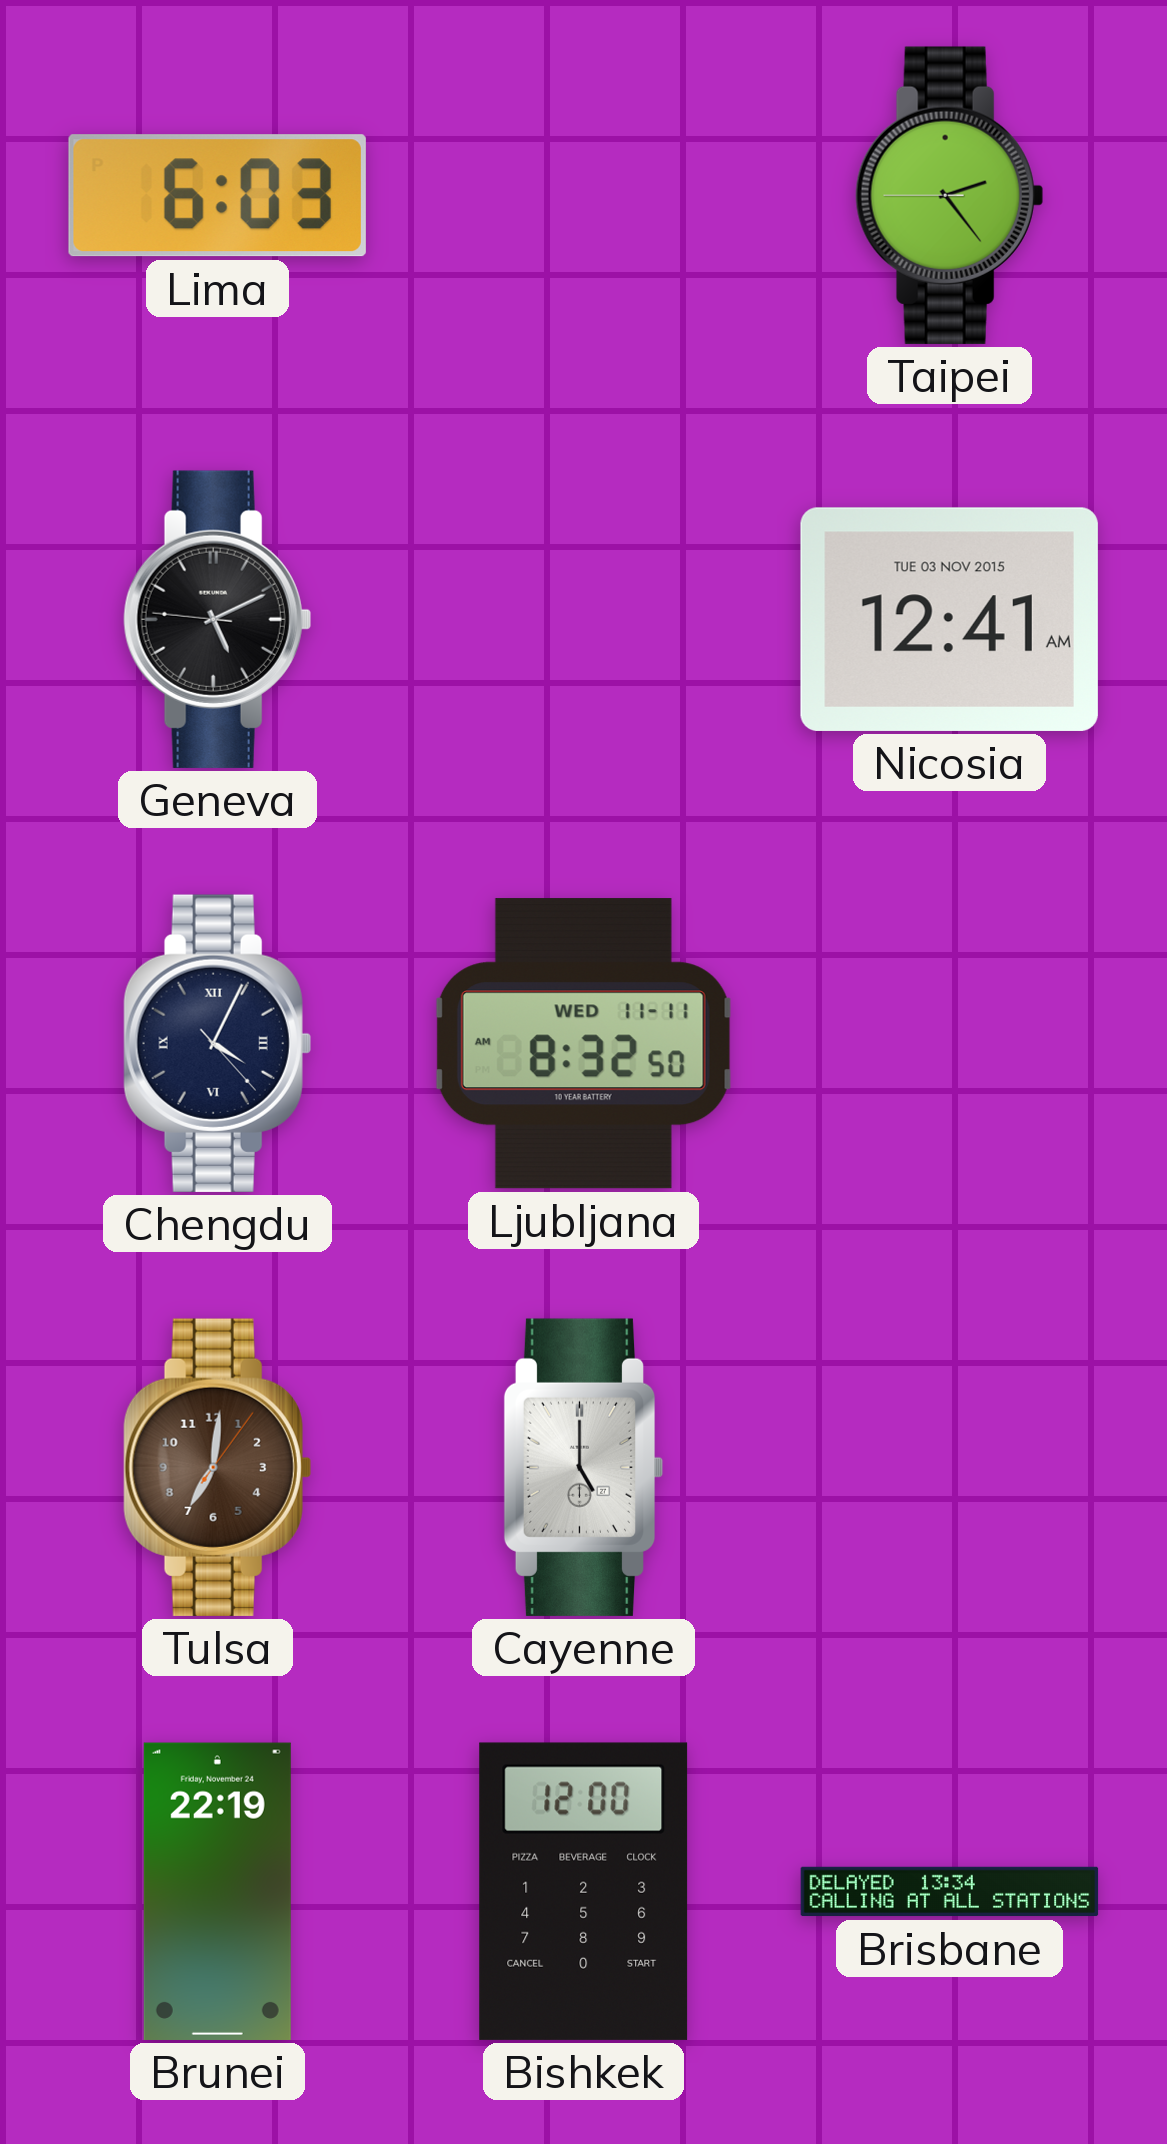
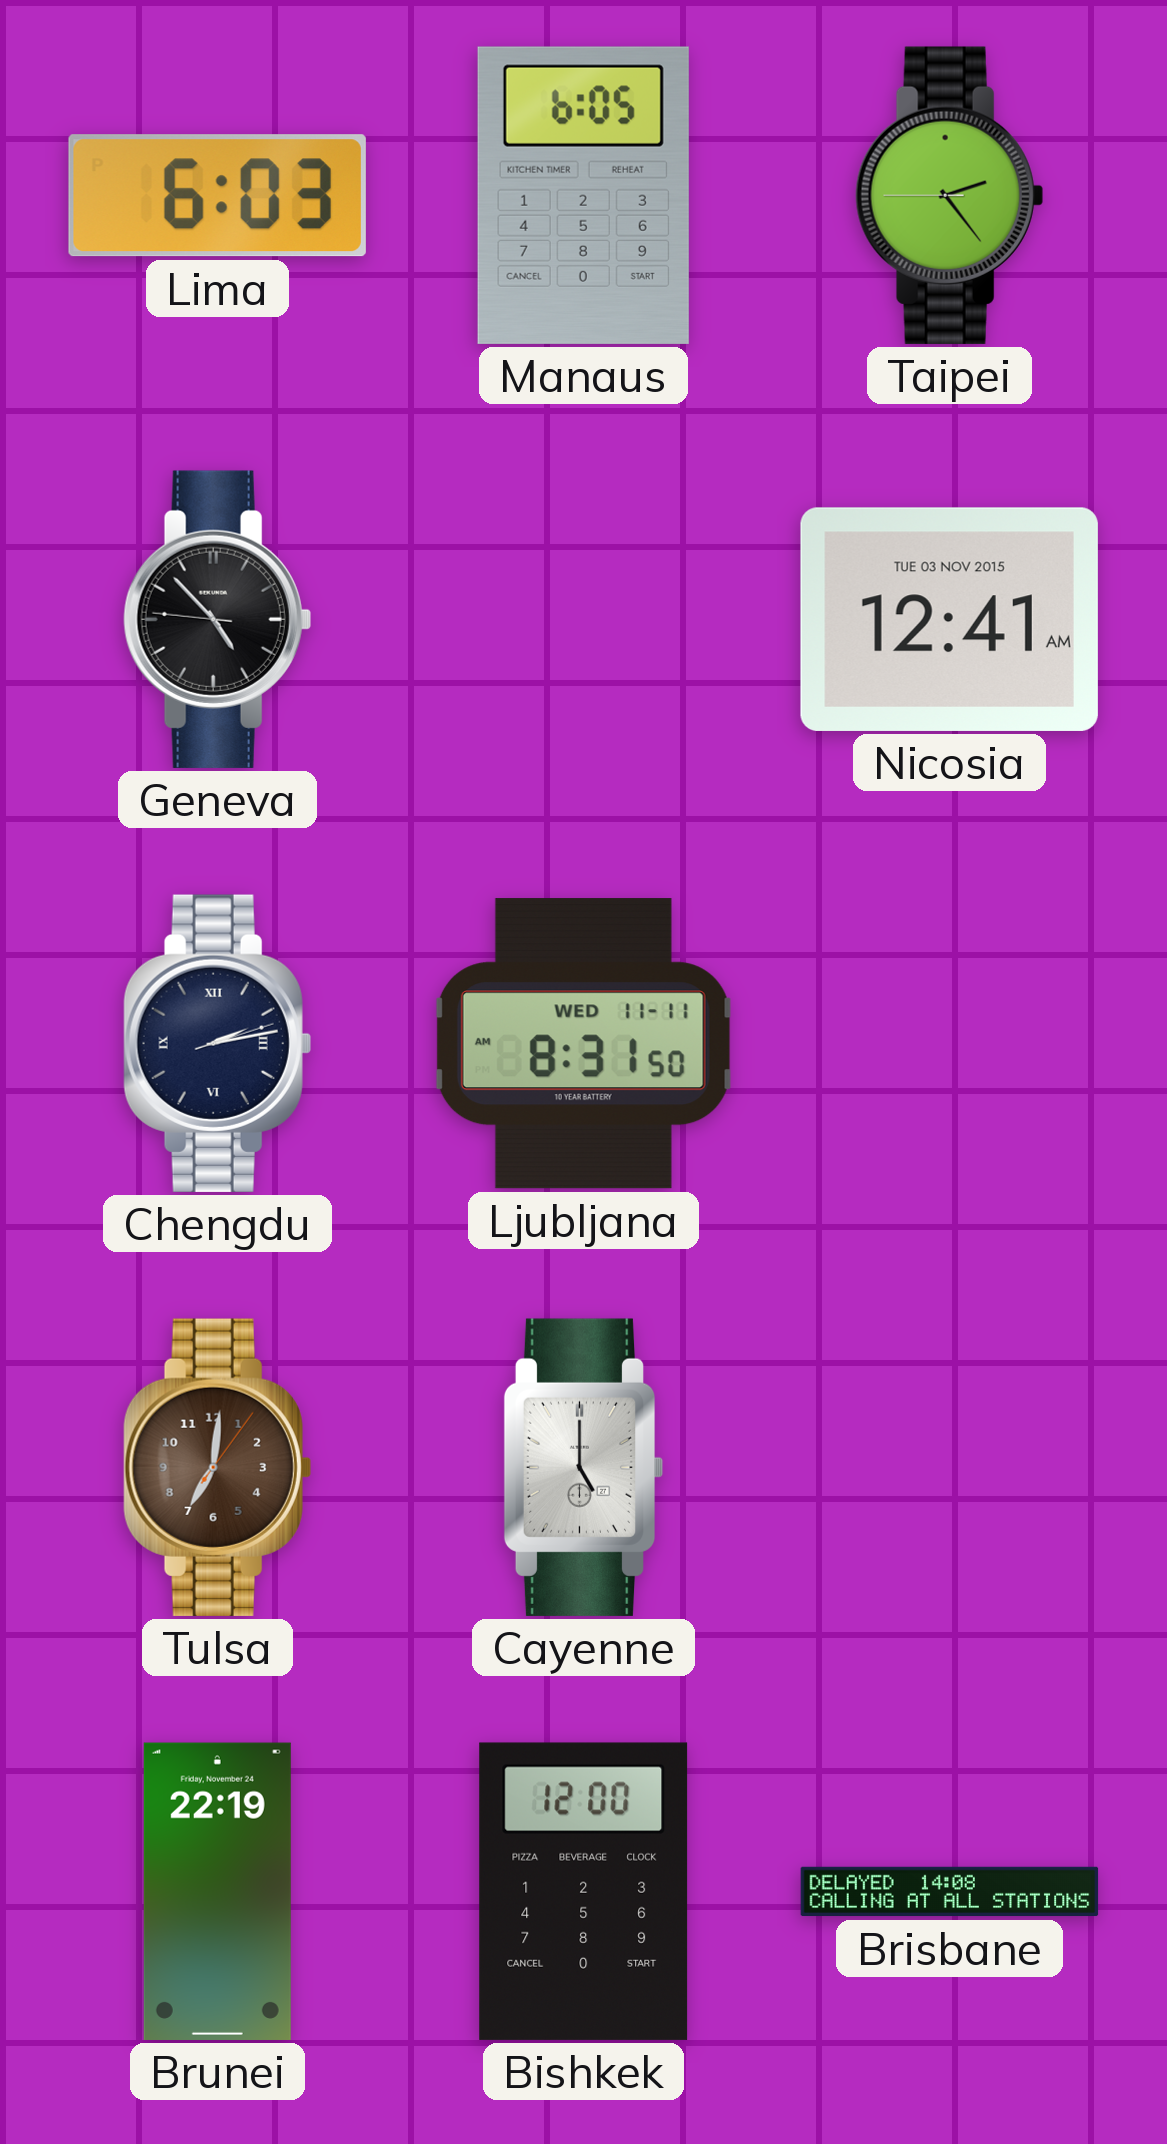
Manaus: none -> 6:05
Geneva: 5:10 -> 4:52
Chengdu: 4:04 -> 2:13
Ljubljana: 8:32 -> 8:31
Brisbane: 13:34 -> 14:08
